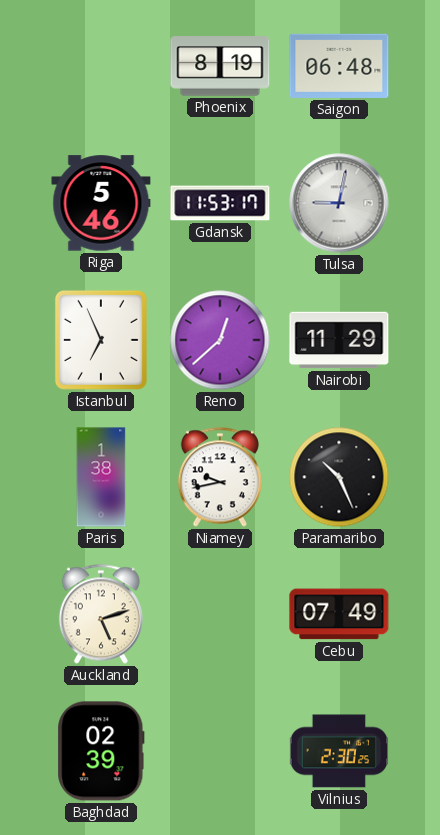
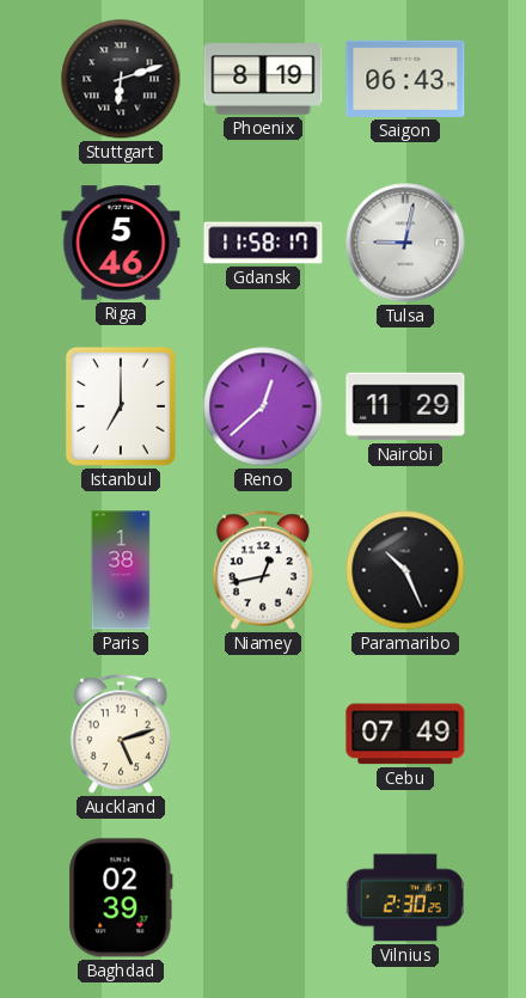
Stuttgart: none -> 6:12
Saigon: 06:48 -> 06:43
Gdansk: 11:53 -> 11:58
Istanbul: 6:56 -> 7:00
Niamey: 9:43 -> 12:43
